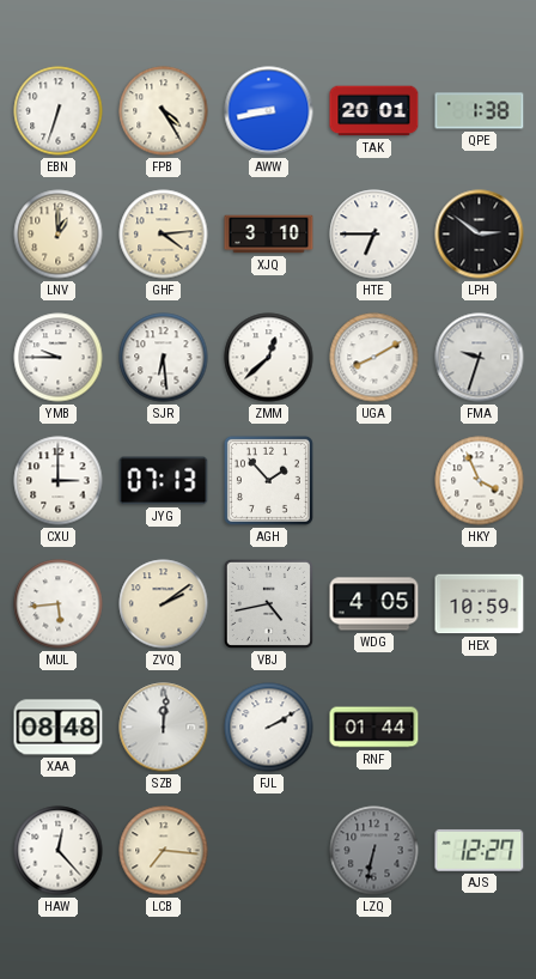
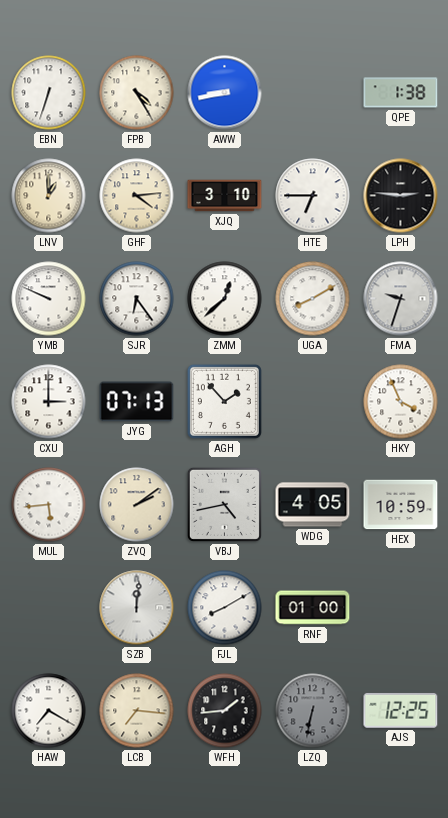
TAK: 20:01 -> none
LPH: 2:51 -> 2:46
YMB: 9:45 -> 9:49
SJR: 6:29 -> 6:24
XAA: 08:48 -> none
FJL: 2:10 -> 8:10
RNF: 01:44 -> 01:00
HAW: 12:23 -> 7:20
WFH: none -> 1:44
AJS: 12:27 -> 12:25
